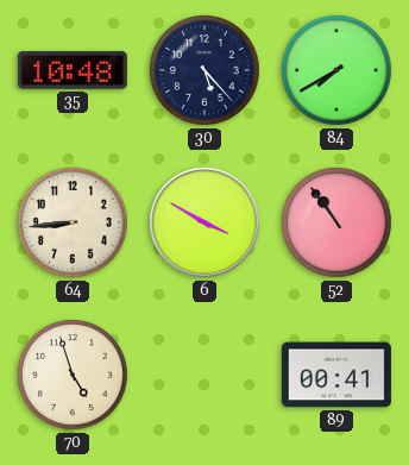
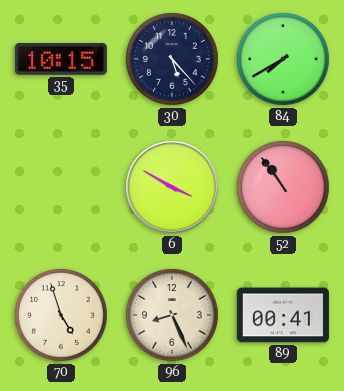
35: 10:48 -> 10:15
64: 8:44 -> none
96: none -> 8:26
